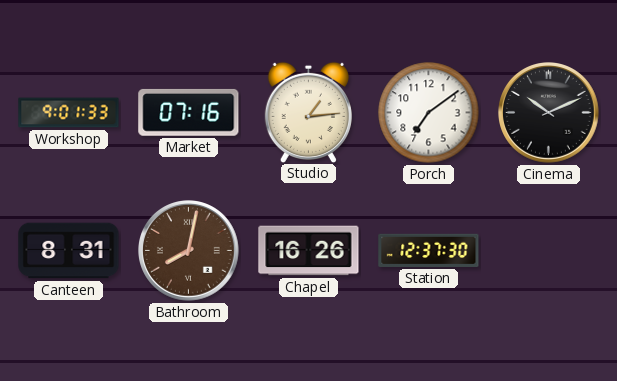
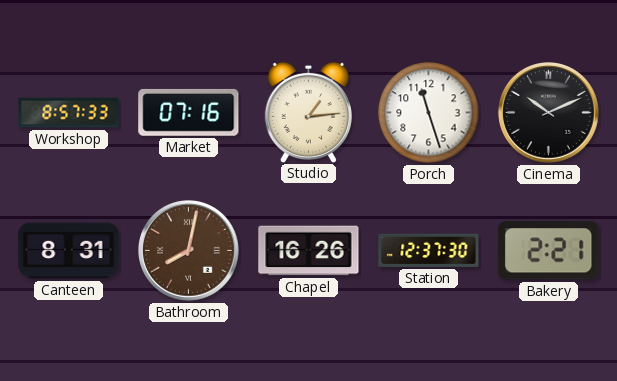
Workshop: 9:01 -> 8:57
Porch: 7:09 -> 11:27
Bakery: none -> 2:21
